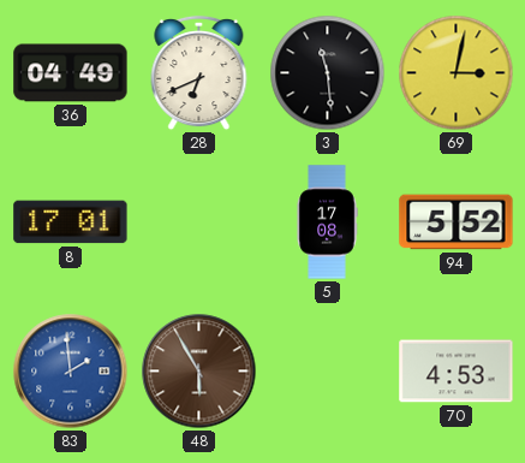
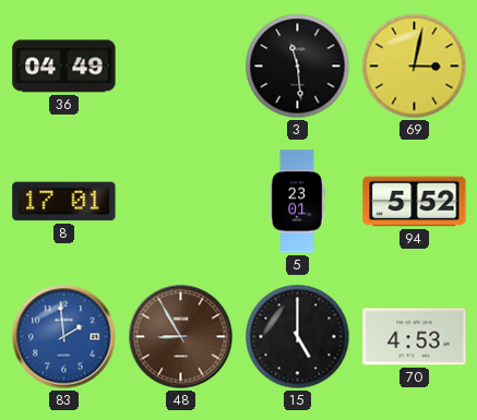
28: 6:41 -> none
5: 17:08 -> 23:01
48: 5:55 -> 8:55
15: none -> 5:00
